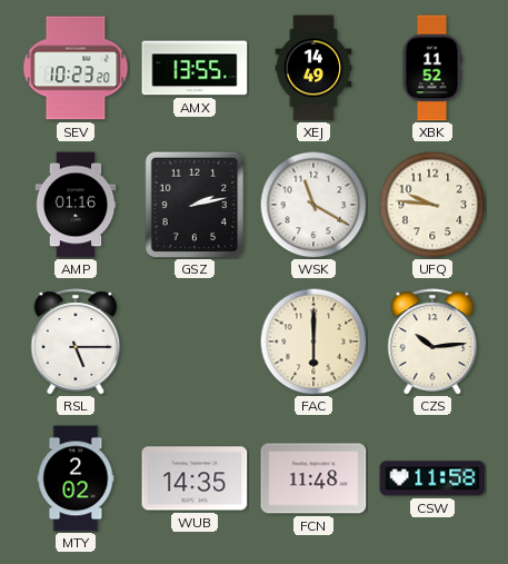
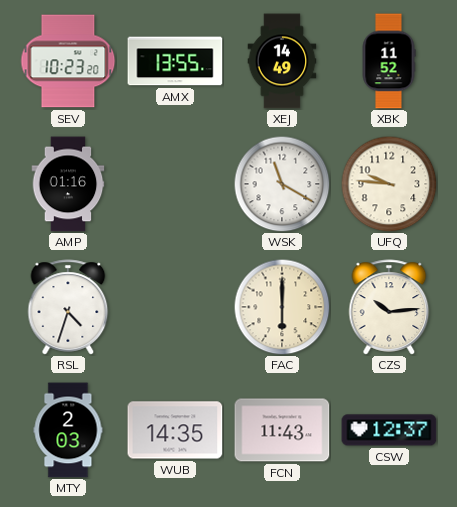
GSZ: 2:13 -> none
RSL: 5:15 -> 4:33
MTY: 2:02 -> 2:03
FCN: 11:48 -> 11:43
CSW: 11:58 -> 12:37
